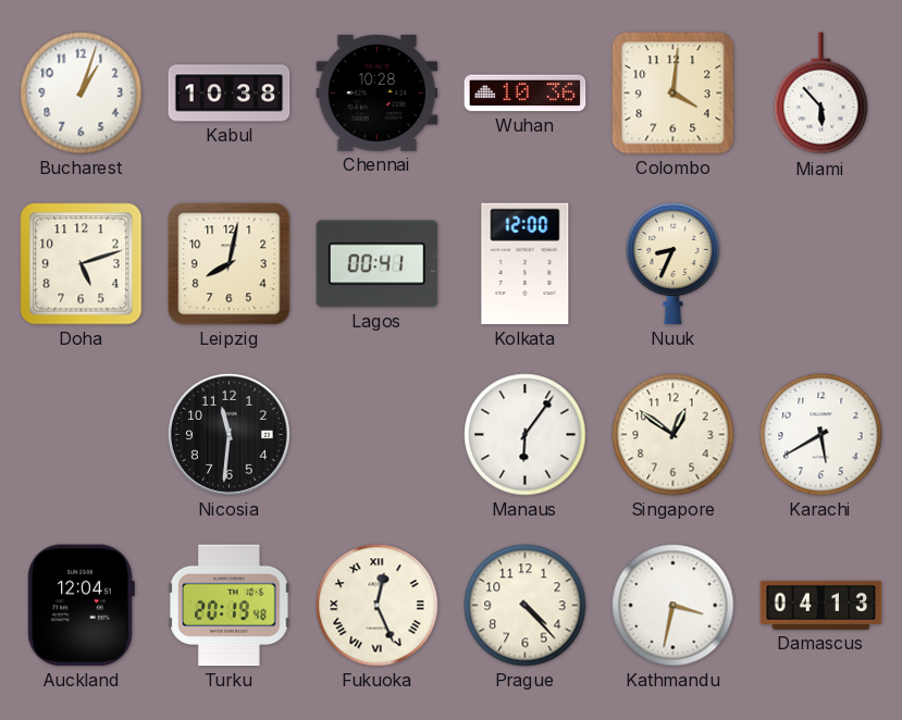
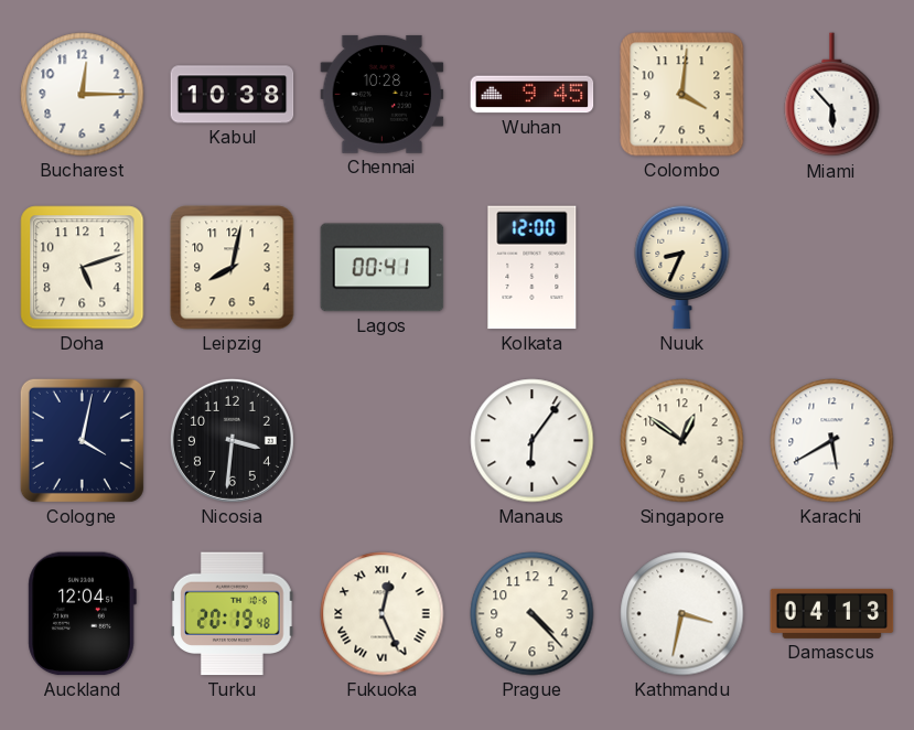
Bucharest: 1:03 -> 12:15
Wuhan: 10:36 -> 9:45
Cologne: none -> 4:02
Nicosia: 11:31 -> 3:31
